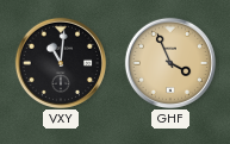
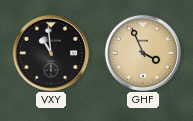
VXY: 11:01 -> 10:59
